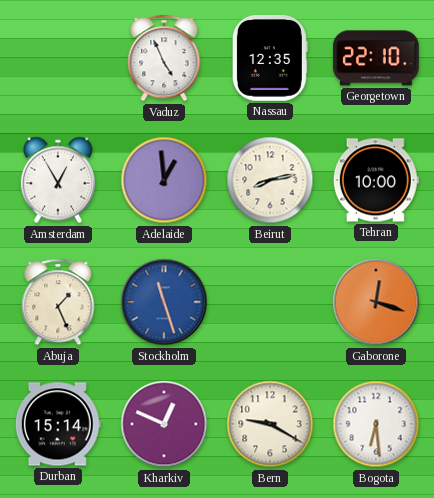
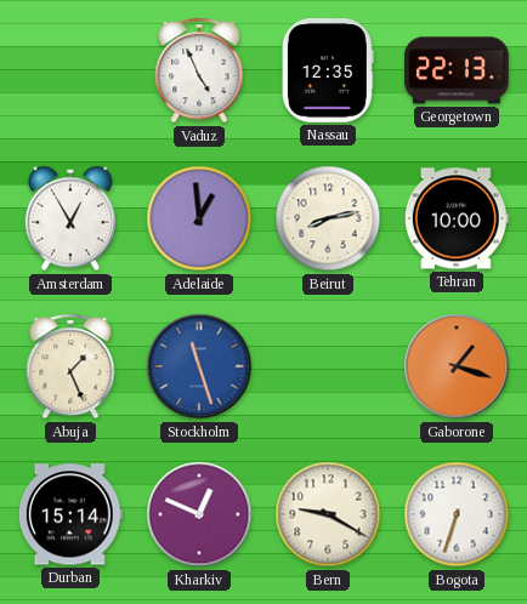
Georgetown: 22:10 -> 22:13
Gaborone: 12:18 -> 1:18
Bogota: 6:29 -> 6:33
